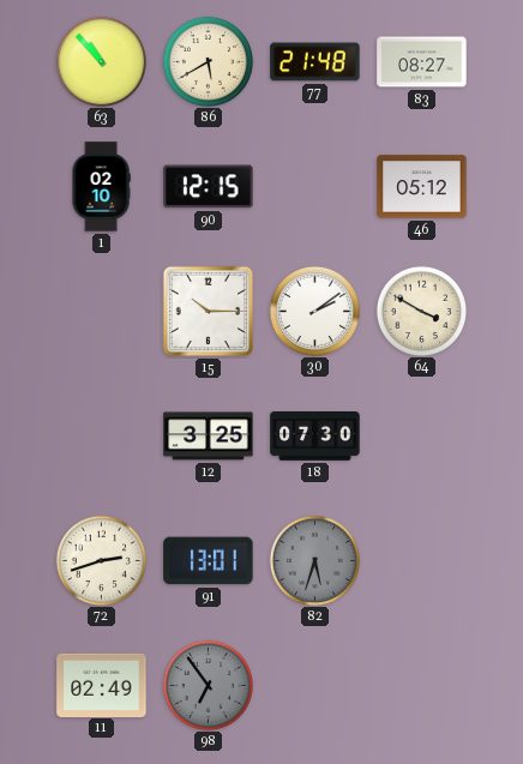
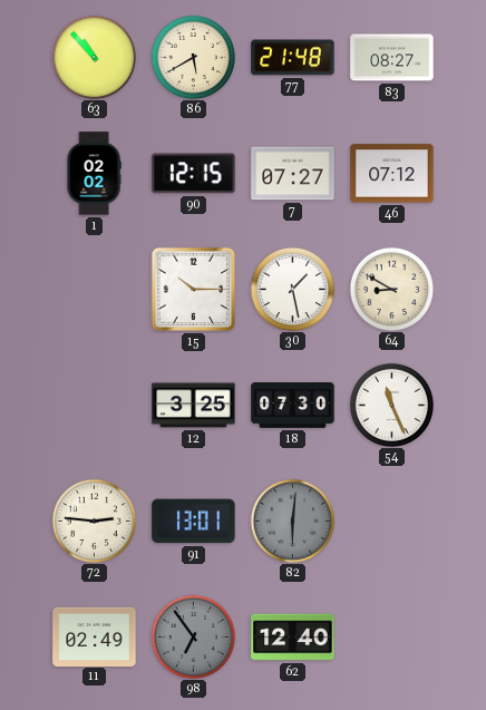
1: 02:10 -> 02:02
7: none -> 07:27
46: 05:12 -> 07:12
30: 2:09 -> 1:28
64: 3:50 -> 8:50
54: none -> 11:26
72: 2:42 -> 2:46
82: 5:33 -> 6:01
62: none -> 12:40
